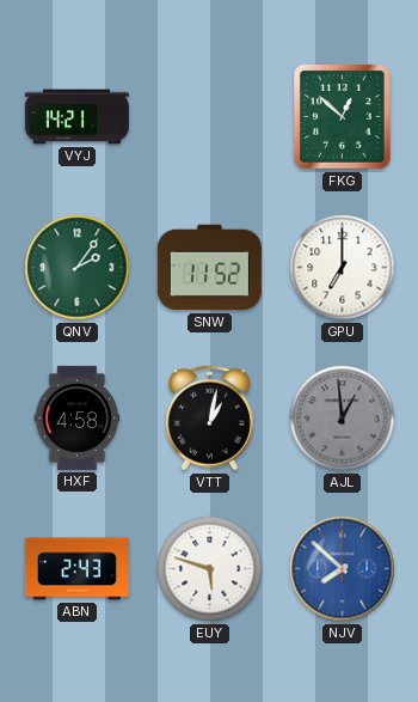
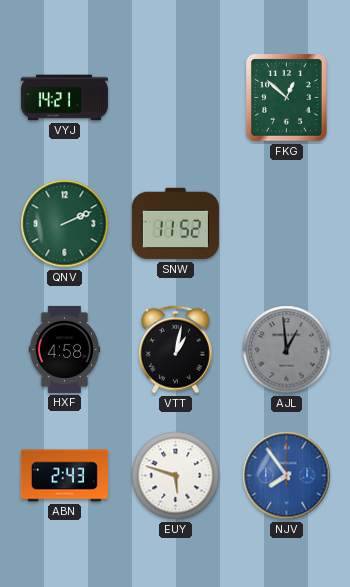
QNV: 2:06 -> 2:11
GPU: 7:00 -> none
NJV: 7:52 -> 7:54
